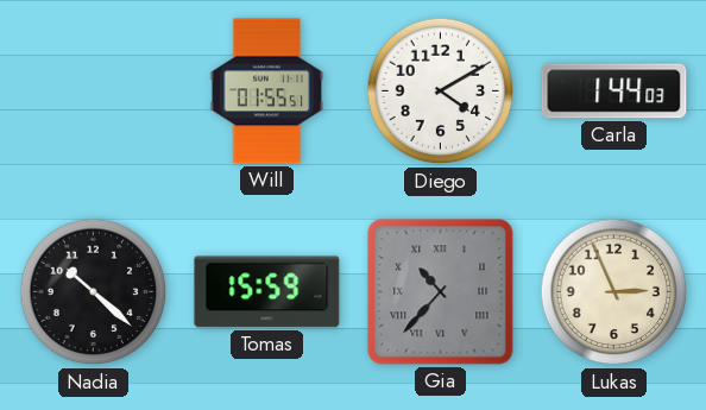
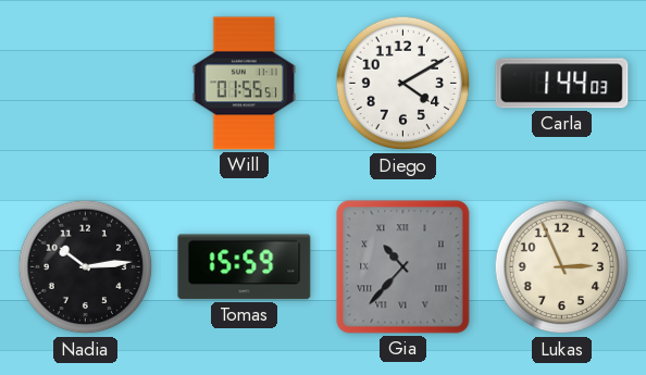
Nadia: 10:22 -> 10:14
